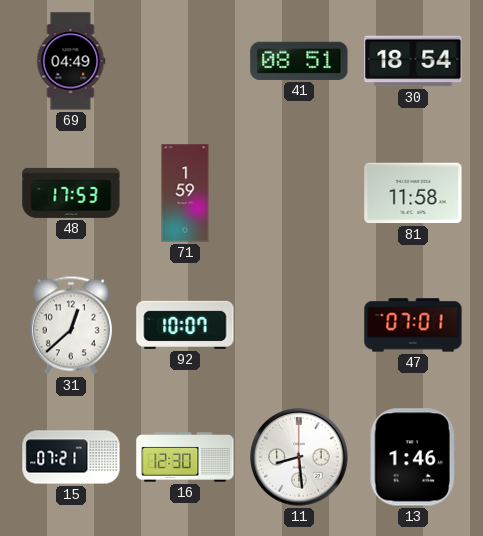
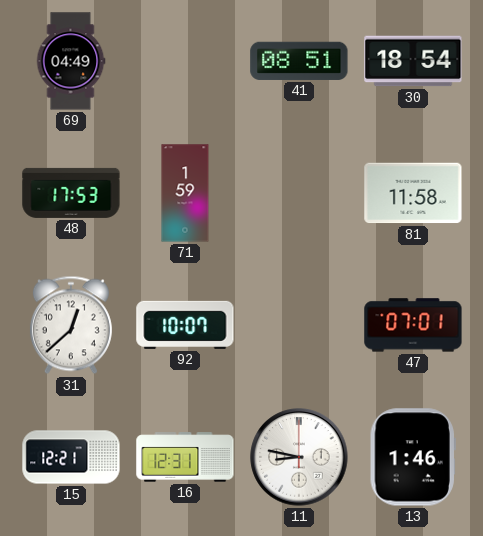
15: 07:21 -> 12:21
16: 12:30 -> 12:31
11: 8:29 -> 8:47
